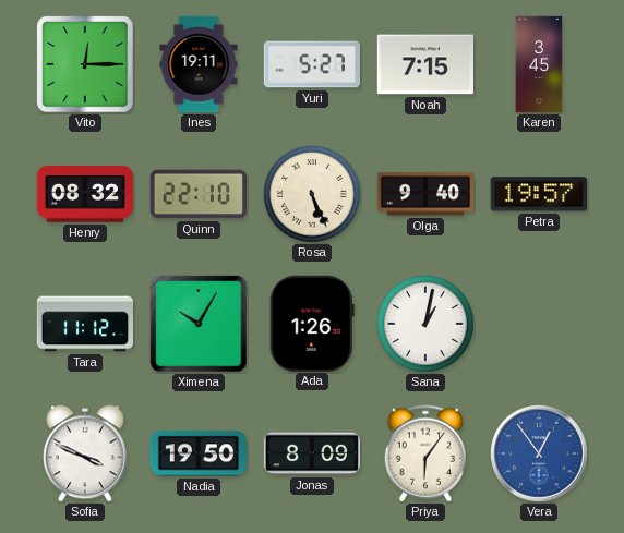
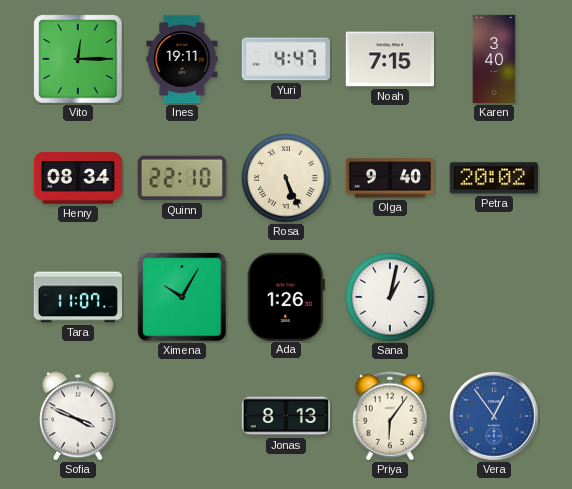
Yuri: 5:27 -> 4:47
Karen: 3:45 -> 3:40
Henry: 08:32 -> 08:34
Petra: 19:57 -> 20:02
Tara: 11:12 -> 11:07
Nadia: 19:50 -> none
Jonas: 8:09 -> 8:13
